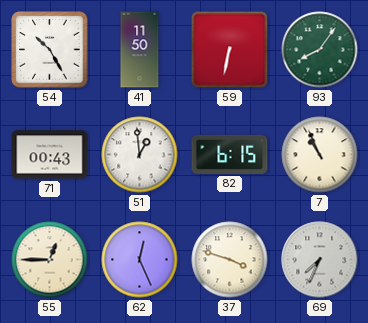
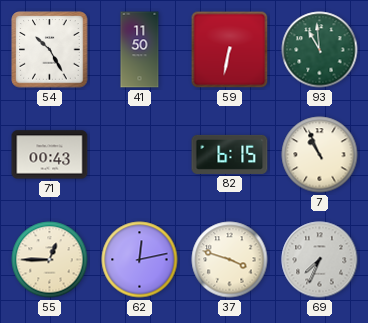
93: 8:06 -> 10:59
51: 12:59 -> none
62: 12:26 -> 12:13
